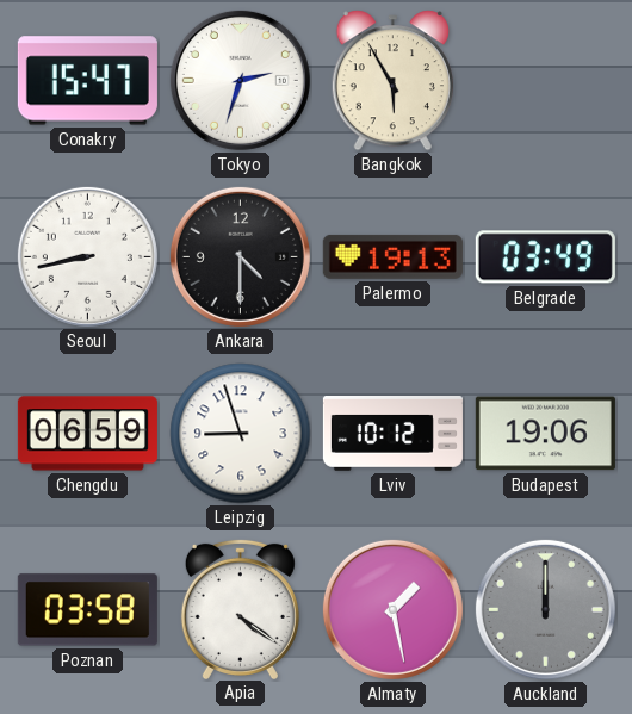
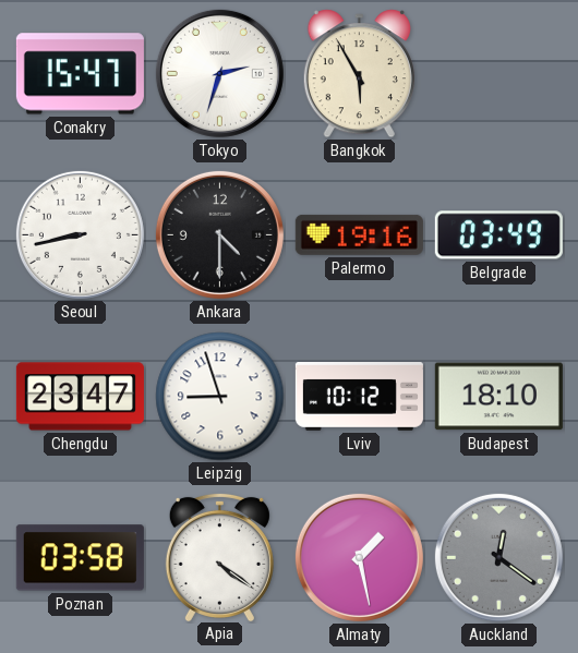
Palermo: 19:13 -> 19:16
Chengdu: 06:59 -> 23:47
Budapest: 19:06 -> 18:10
Auckland: 12:00 -> 12:21
